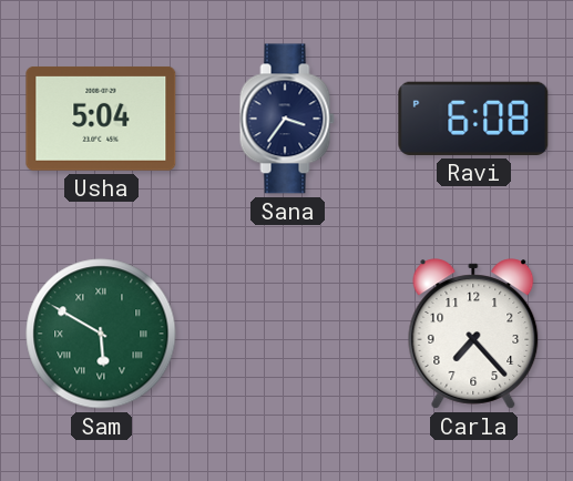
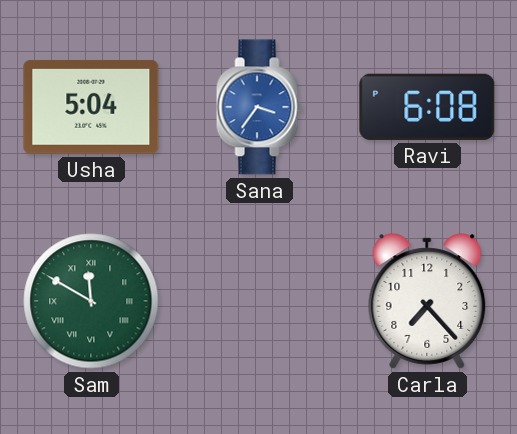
Sana dial: navy -> blue
Sam: 5:50 -> 11:50
